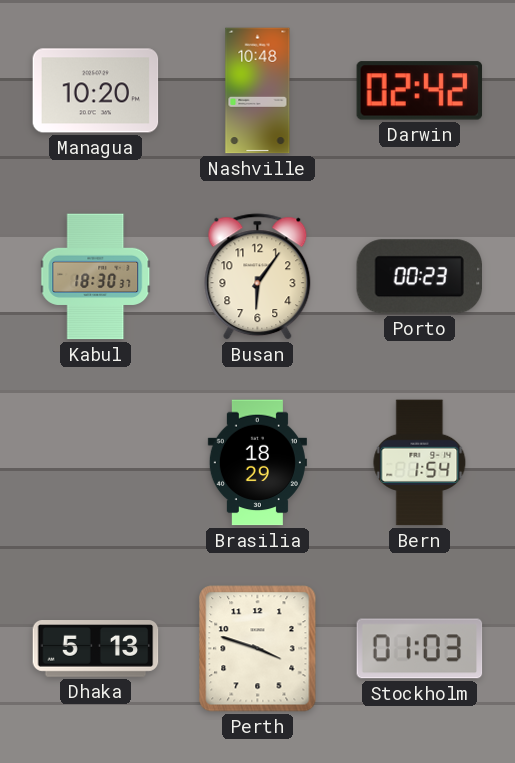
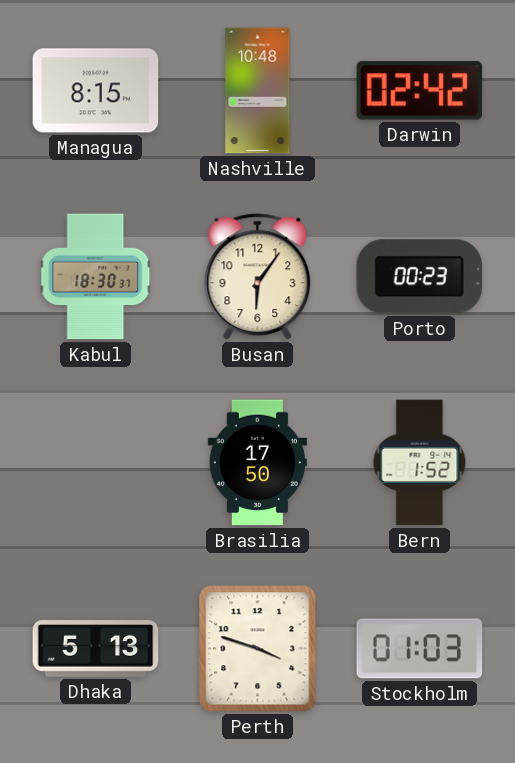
Managua: 10:20 -> 8:15
Brasilia: 18:29 -> 17:50
Bern: 1:54 -> 1:52
